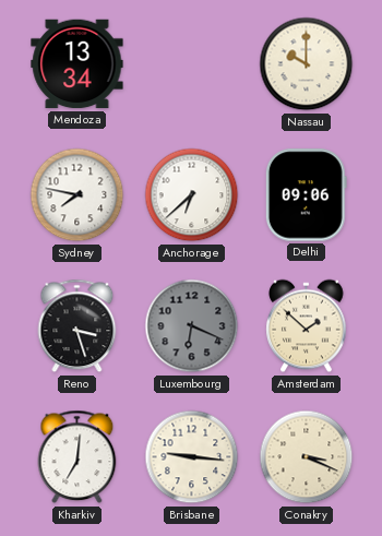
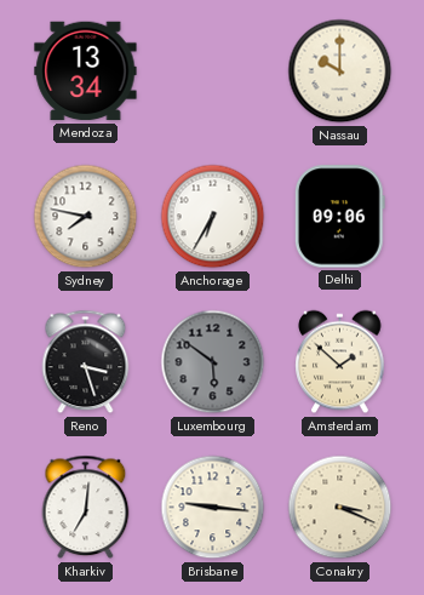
Anchorage: 6:38 -> 6:35
Luxembourg: 6:19 -> 5:51
